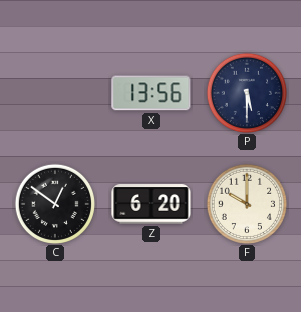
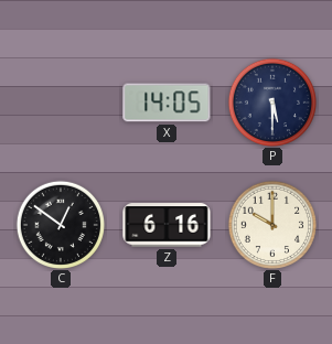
X: 13:56 -> 14:05
Z: 6:20 -> 6:16
